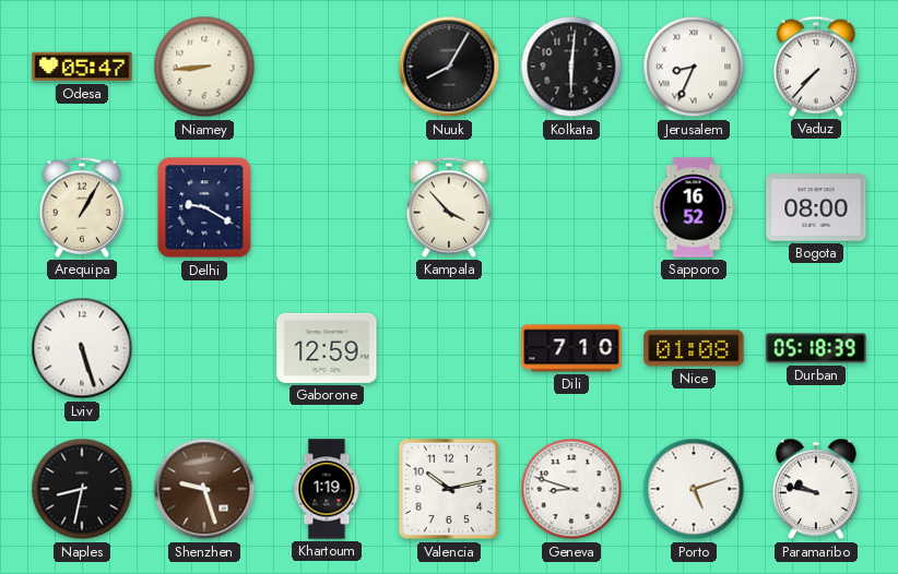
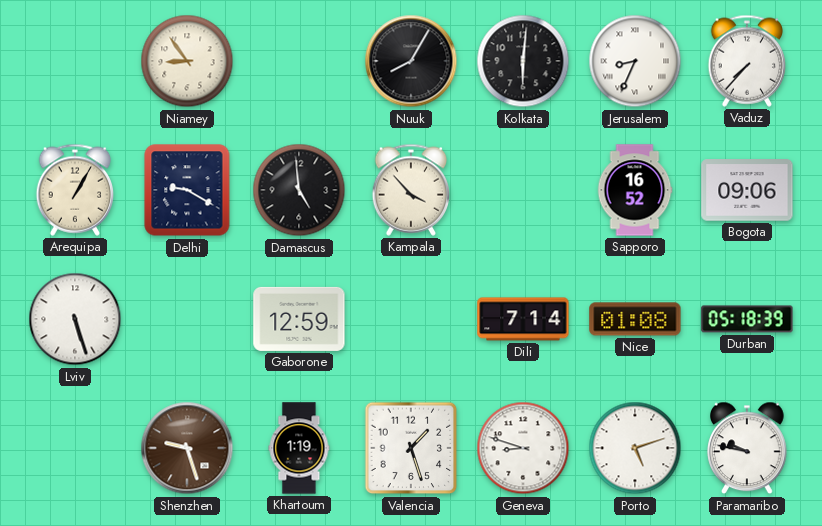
Odesa: 05:47 -> none
Niamey: 8:44 -> 8:54
Damascus: none -> 4:59
Bogota: 08:00 -> 09:06
Dili: 7:10 -> 7:14
Naples: 8:32 -> none
Valencia: 10:13 -> 1:27
